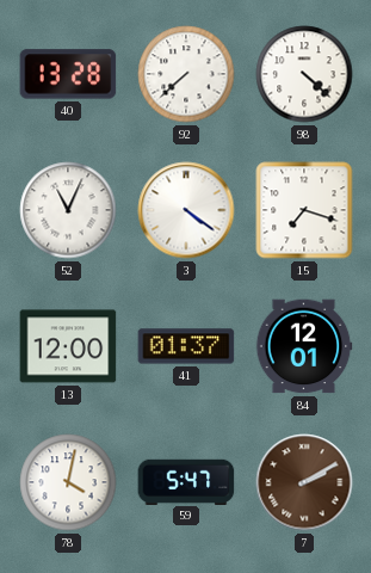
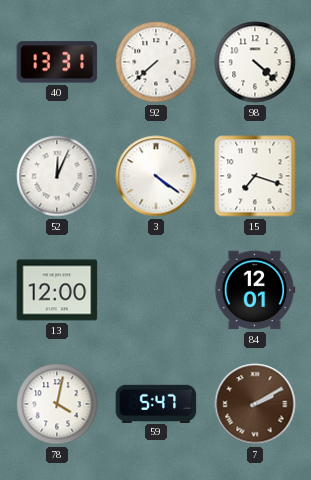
40: 13:28 -> 13:31
52: 11:04 -> 12:04
41: 01:37 -> none
